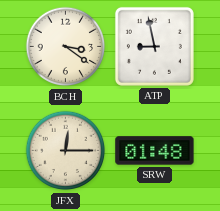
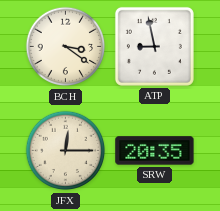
SRW: 01:48 -> 20:35
